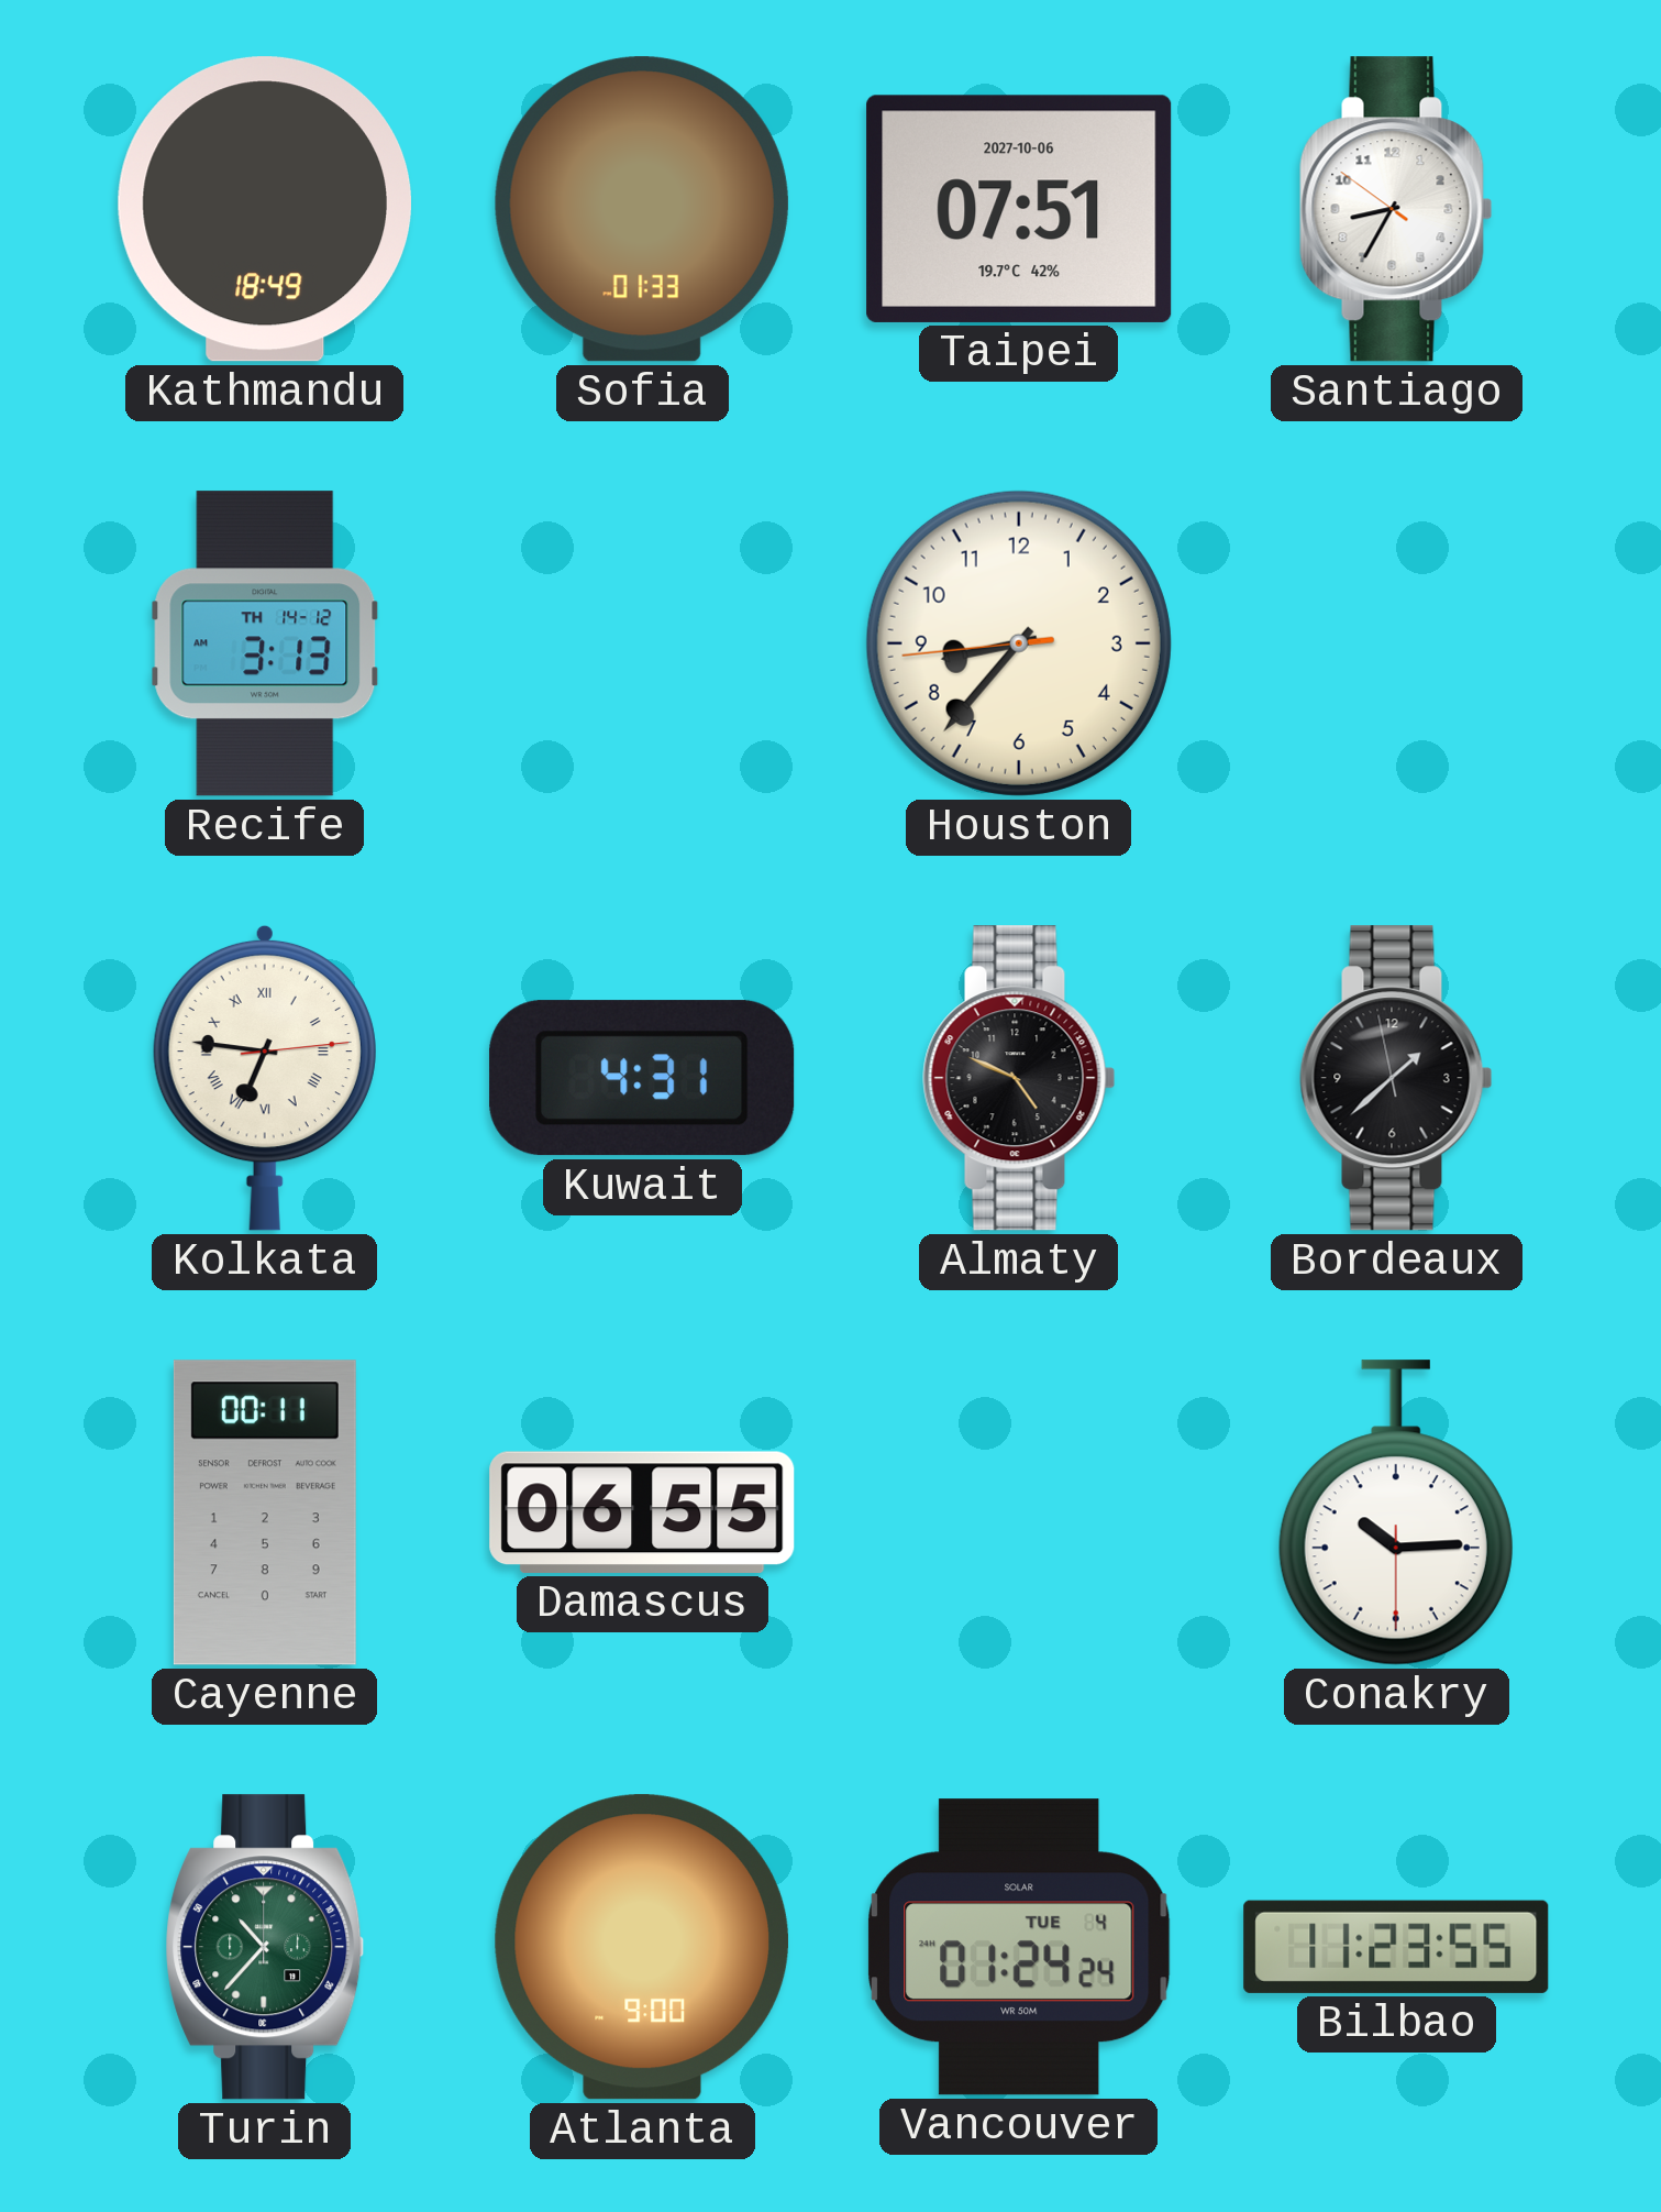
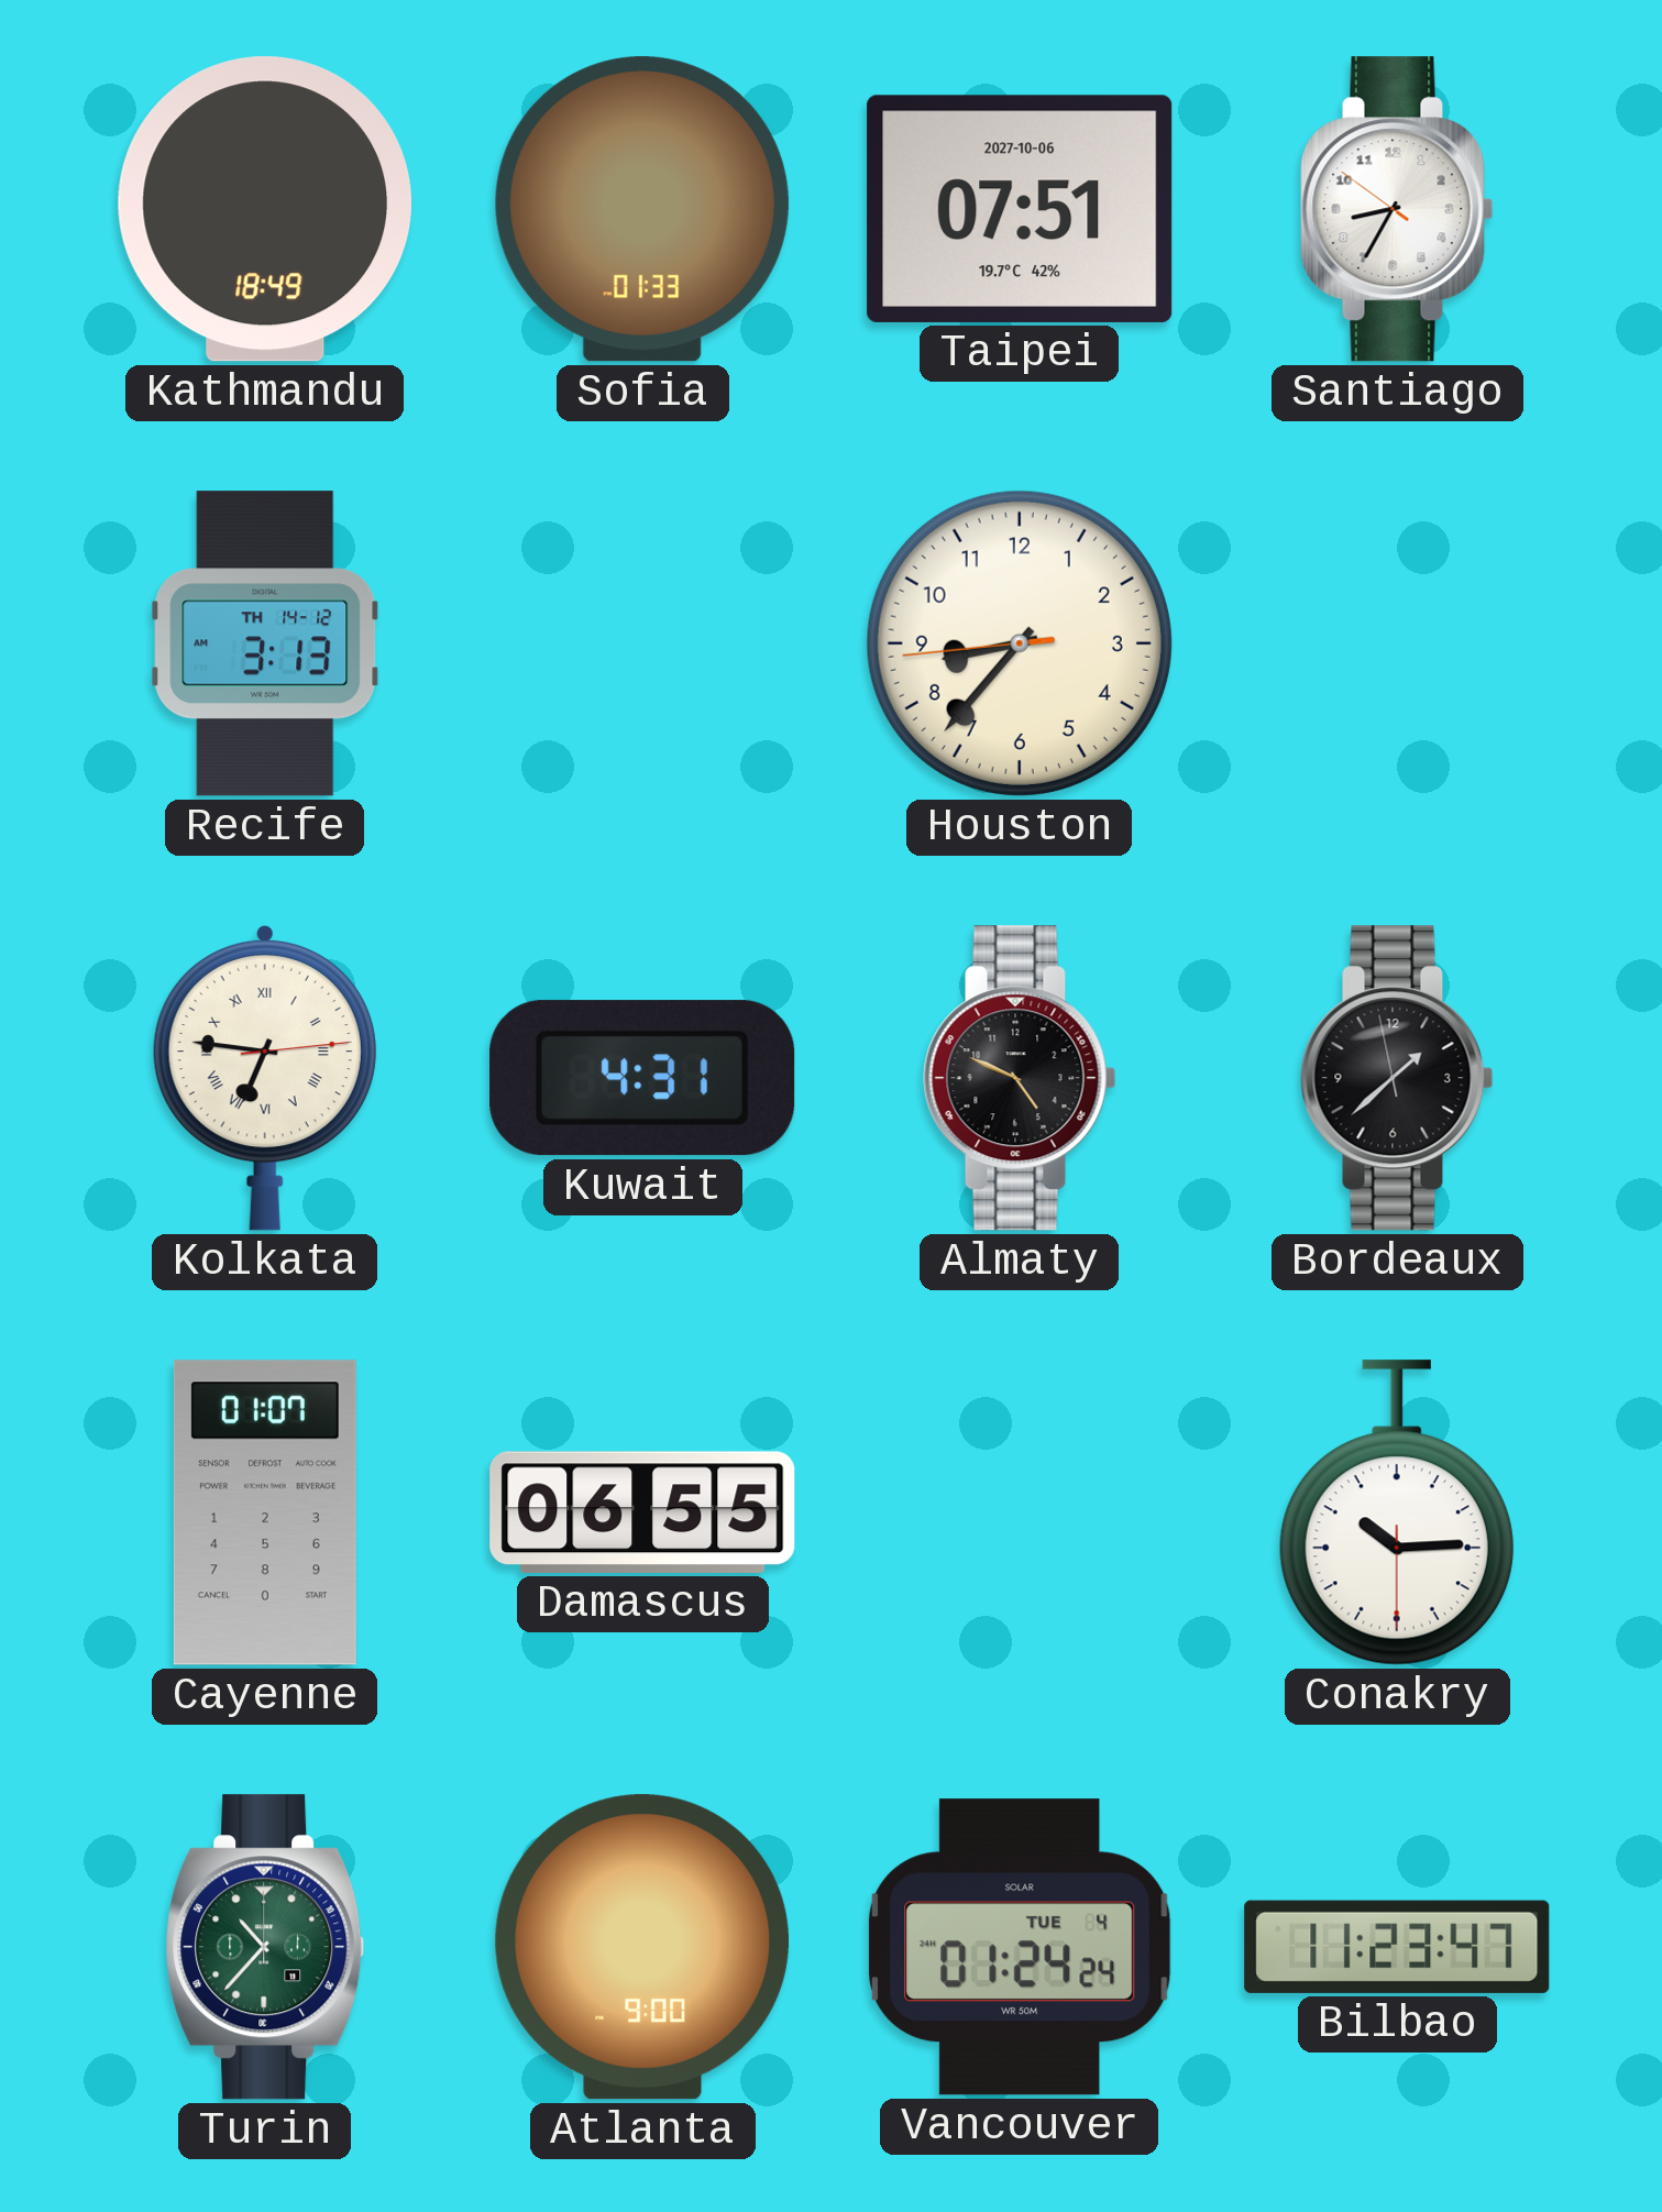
Cayenne: 00:11 -> 01:07
Bilbao: 11:23:55 -> 11:23:47
